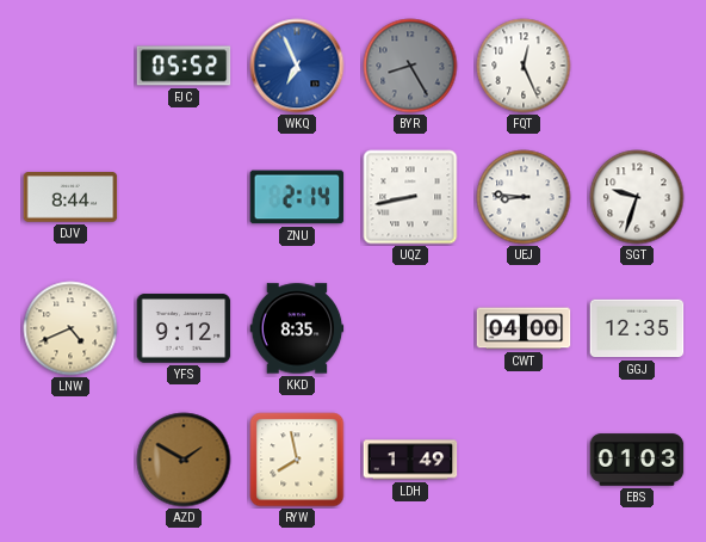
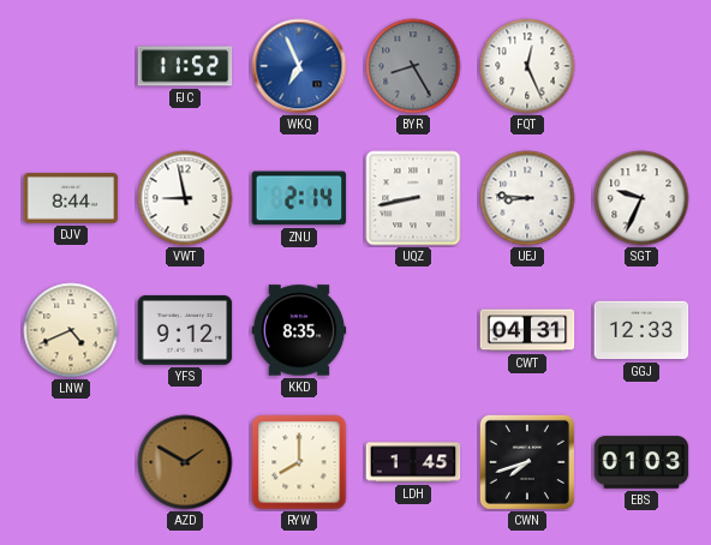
FJC: 05:52 -> 11:52
VWT: none -> 8:58
SGT: 9:33 -> 9:34
CWT: 04:00 -> 04:31
GGJ: 12:35 -> 12:33
RYW: 7:58 -> 8:00
LDH: 1:49 -> 1:45
CWN: none -> 7:42
